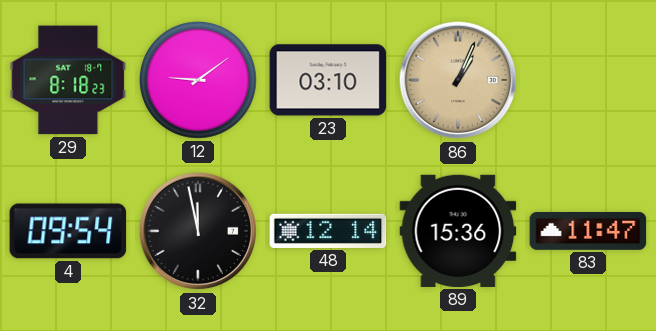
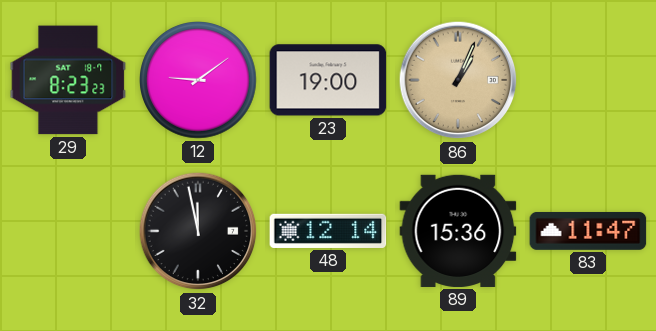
29: 8:18 -> 8:23
23: 03:10 -> 19:00
4: 09:54 -> none
